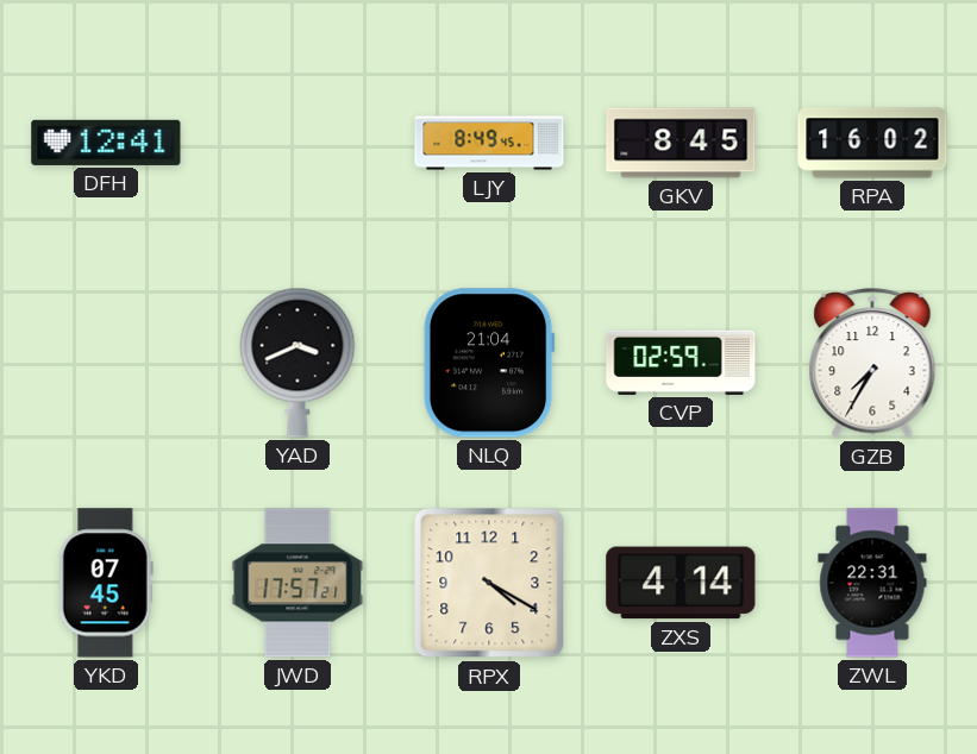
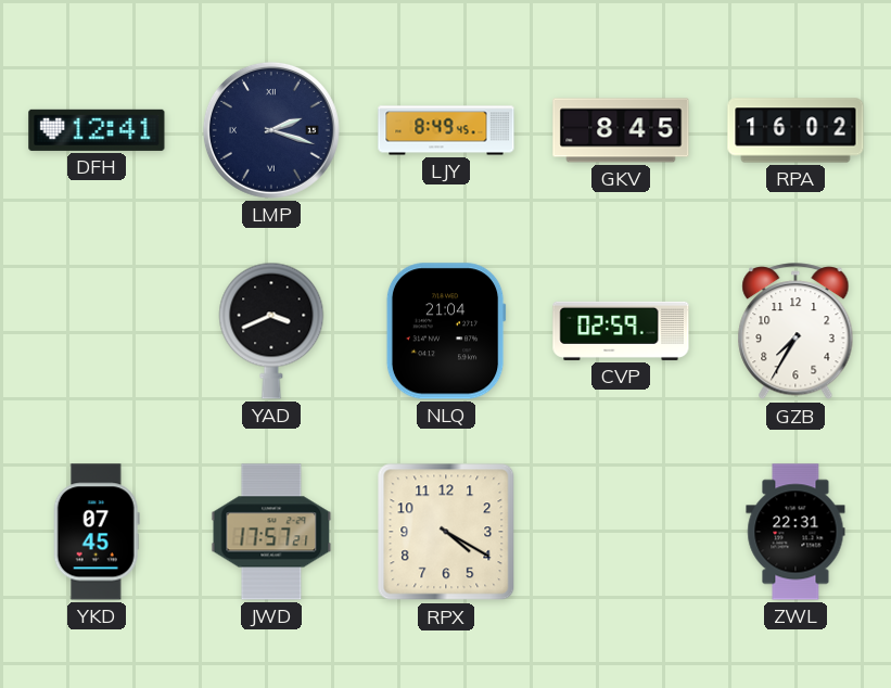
LMP: none -> 2:18
ZXS: 4:14 -> none
